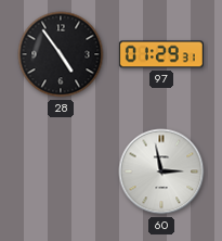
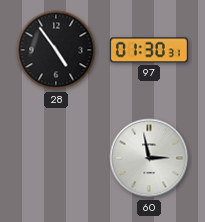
97: 01:29 -> 01:30
